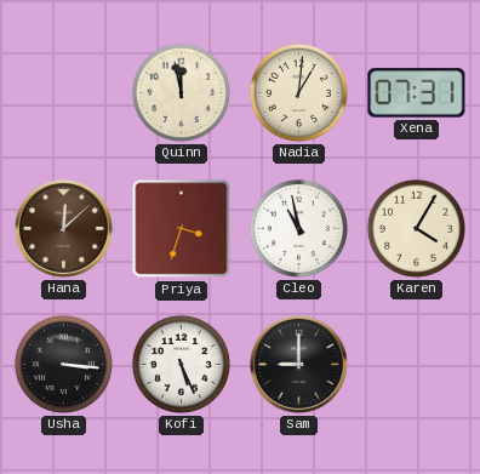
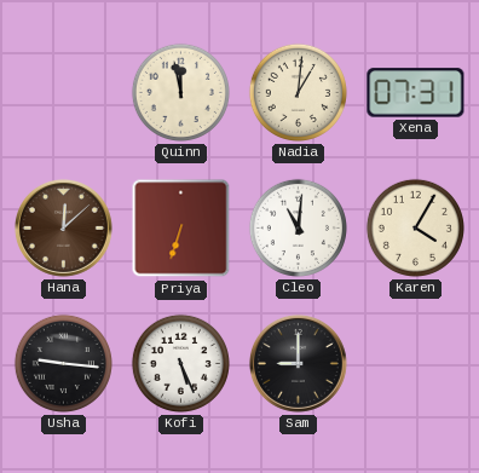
Priya: 3:33 -> 6:33
Cleo: 10:58 -> 11:01
Usha: 3:16 -> 9:16
